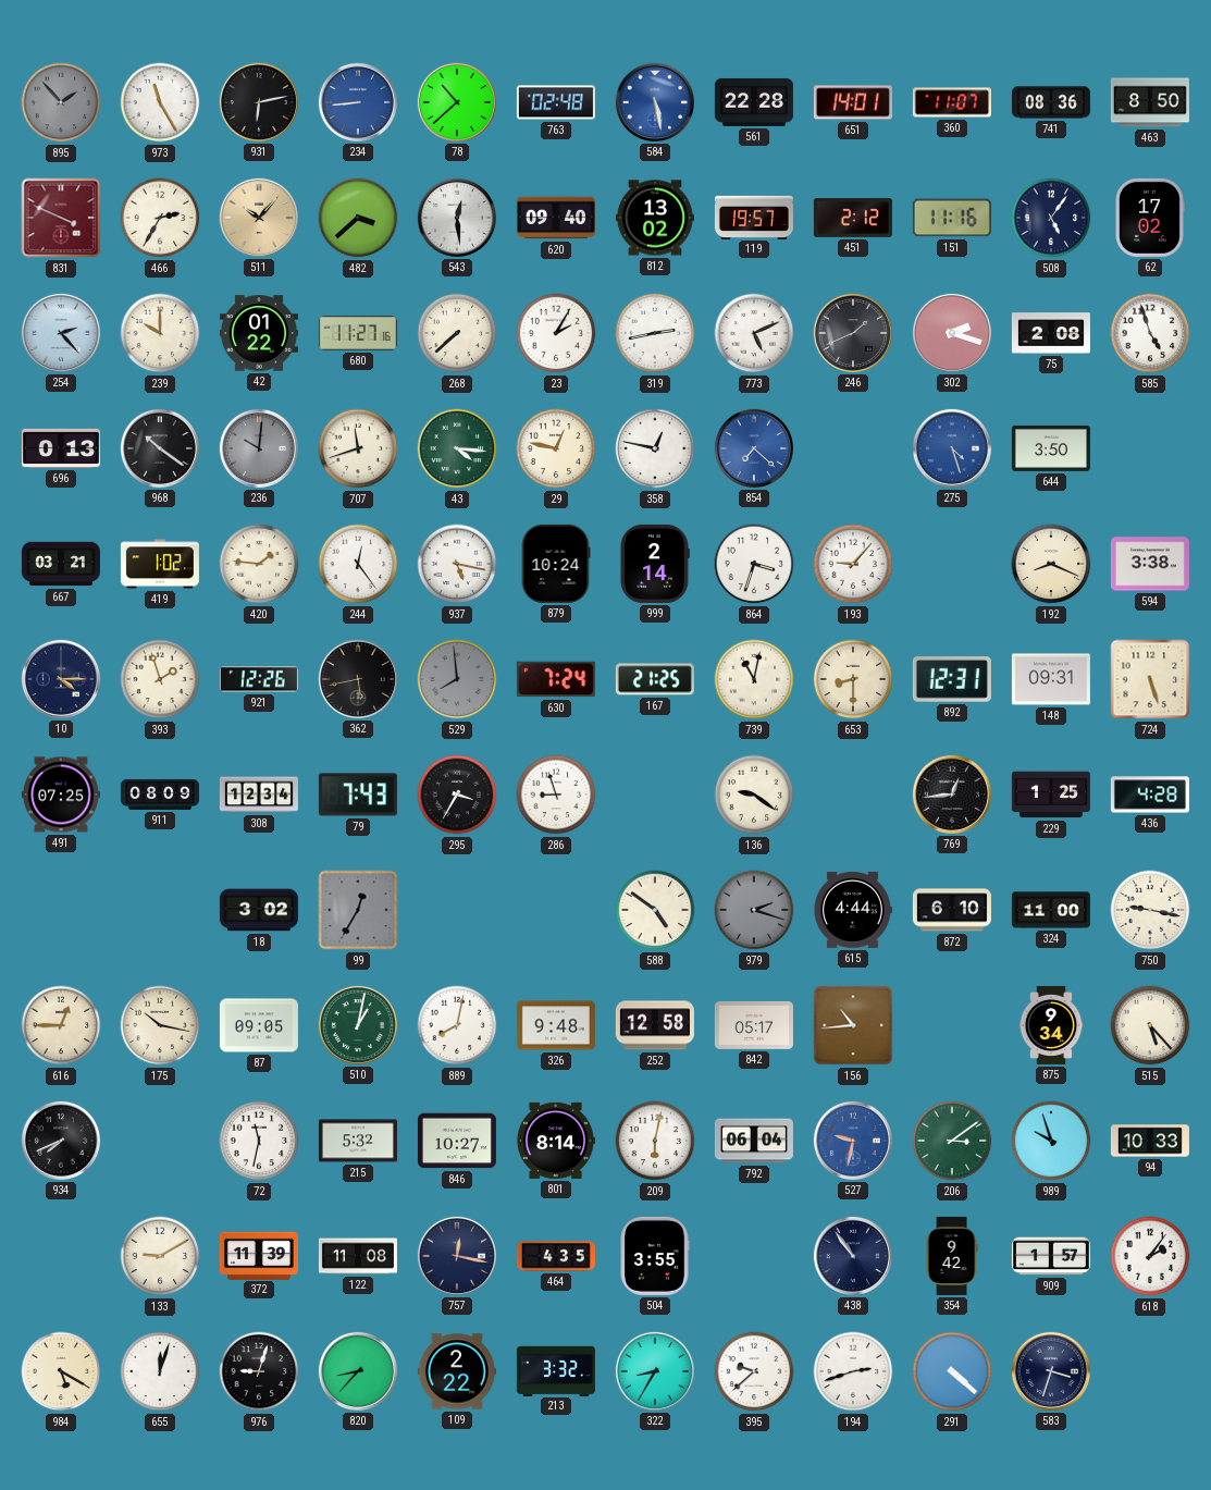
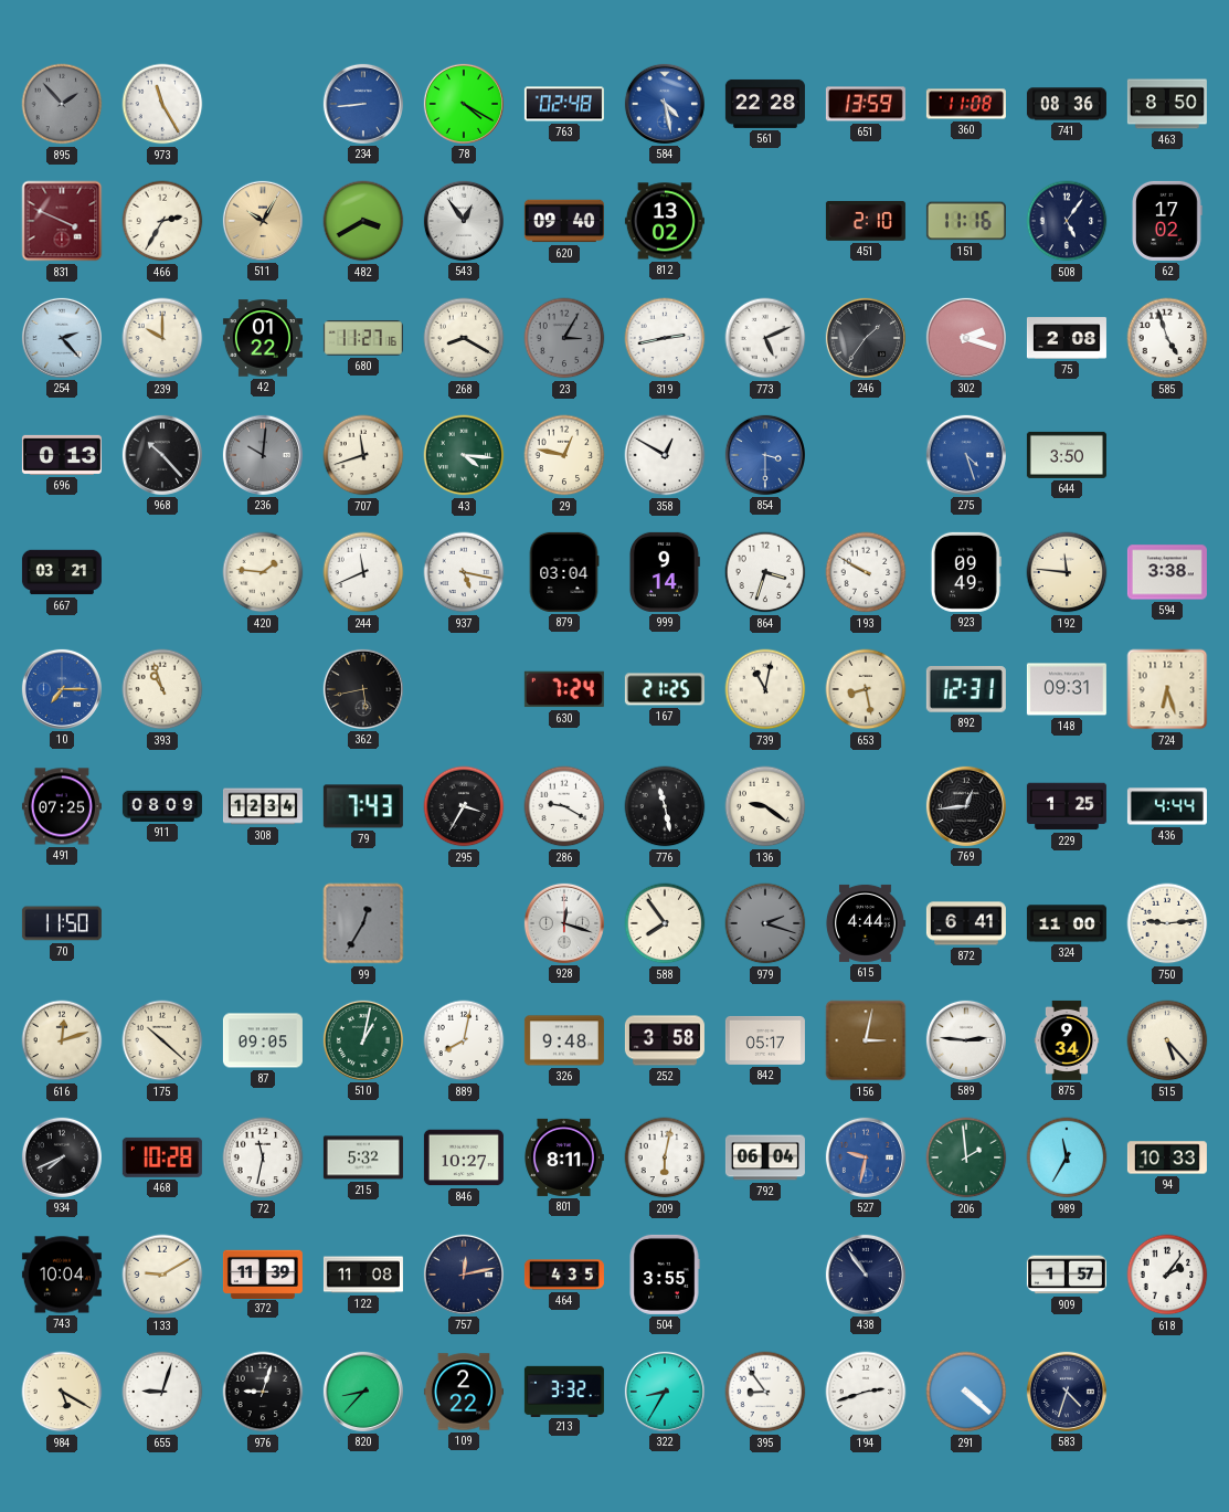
931: 6:13 -> none
78: 10:38 -> 4:20
584: 5:28 -> 4:28
651: 14:01 -> 13:59
360: 11:07 -> 11:08
511: 10:07 -> 10:05
482: 3:38 -> 3:40
543: 12:29 -> 12:54
119: 19:57 -> none
451: 2:12 -> 2:10
268: 7:38 -> 8:20
23: 2:05 -> 3:05
23 dial: white -> grey
246: 1:41 -> 1:36
968: 10:21 -> 10:23
358: 12:47 -> 12:50
854: 7:22 -> 3:30
419: 1:02 -> none
244: 12:24 -> 11:41
879: 10:24 -> 03:04
999: 2:14 -> 9:14
193: 9:07 -> 9:50
923: none -> 09:49
192: 8:19 -> 11:46
10: 4:15 -> 7:15
10 dial: navy -> blue
393: 1:57 -> 10:57
921: 12:26 -> none
529: 7:59 -> none
653: 8:30 -> 8:28
724: 5:27 -> 6:27
286: 8:57 -> 9:20
776: none -> 11:28
436: 4:28 -> 4:44
70: none -> 11:50
18: 3:02 -> none
928: none -> 12:18
588: 4:51 -> 7:54
872: 6:10 -> 6:41
750: 9:17 -> 9:14
616: 12:45 -> 12:12
175: 10:17 -> 10:22
252: 12:58 -> 3:58
156: 10:44 -> 3:02
589: none -> 2:46
468: none -> 10:28
801: 8:14 -> 8:11
206: 3:09 -> 1:59
989: 9:57 -> 11:35
743: none -> 10:04
757: 12:17 -> 12:13
354: 9:42 -> none
655: 12:03 -> 9:03
395: 9:38 -> 8:54
583: 3:33 -> 4:33
